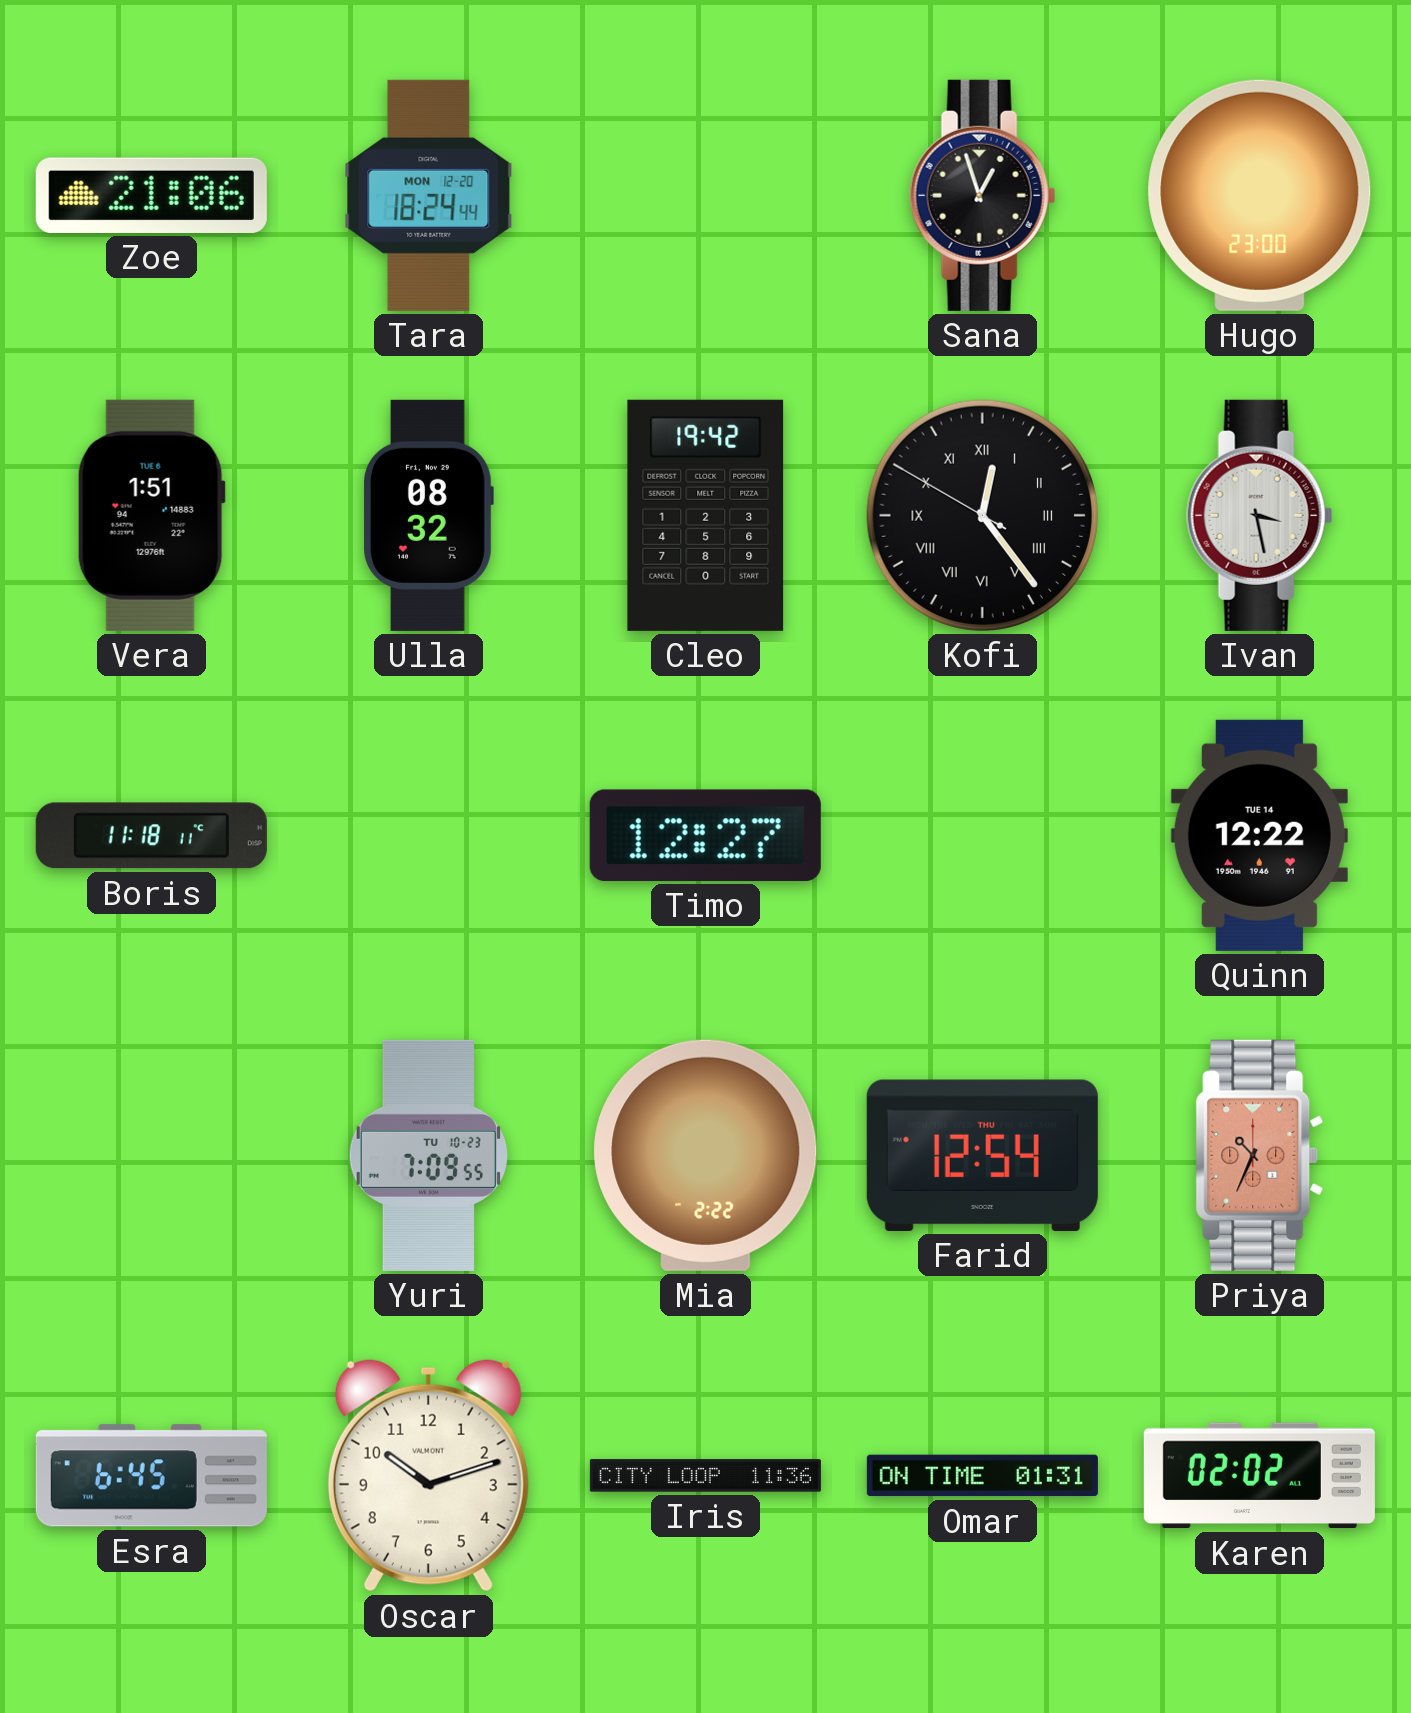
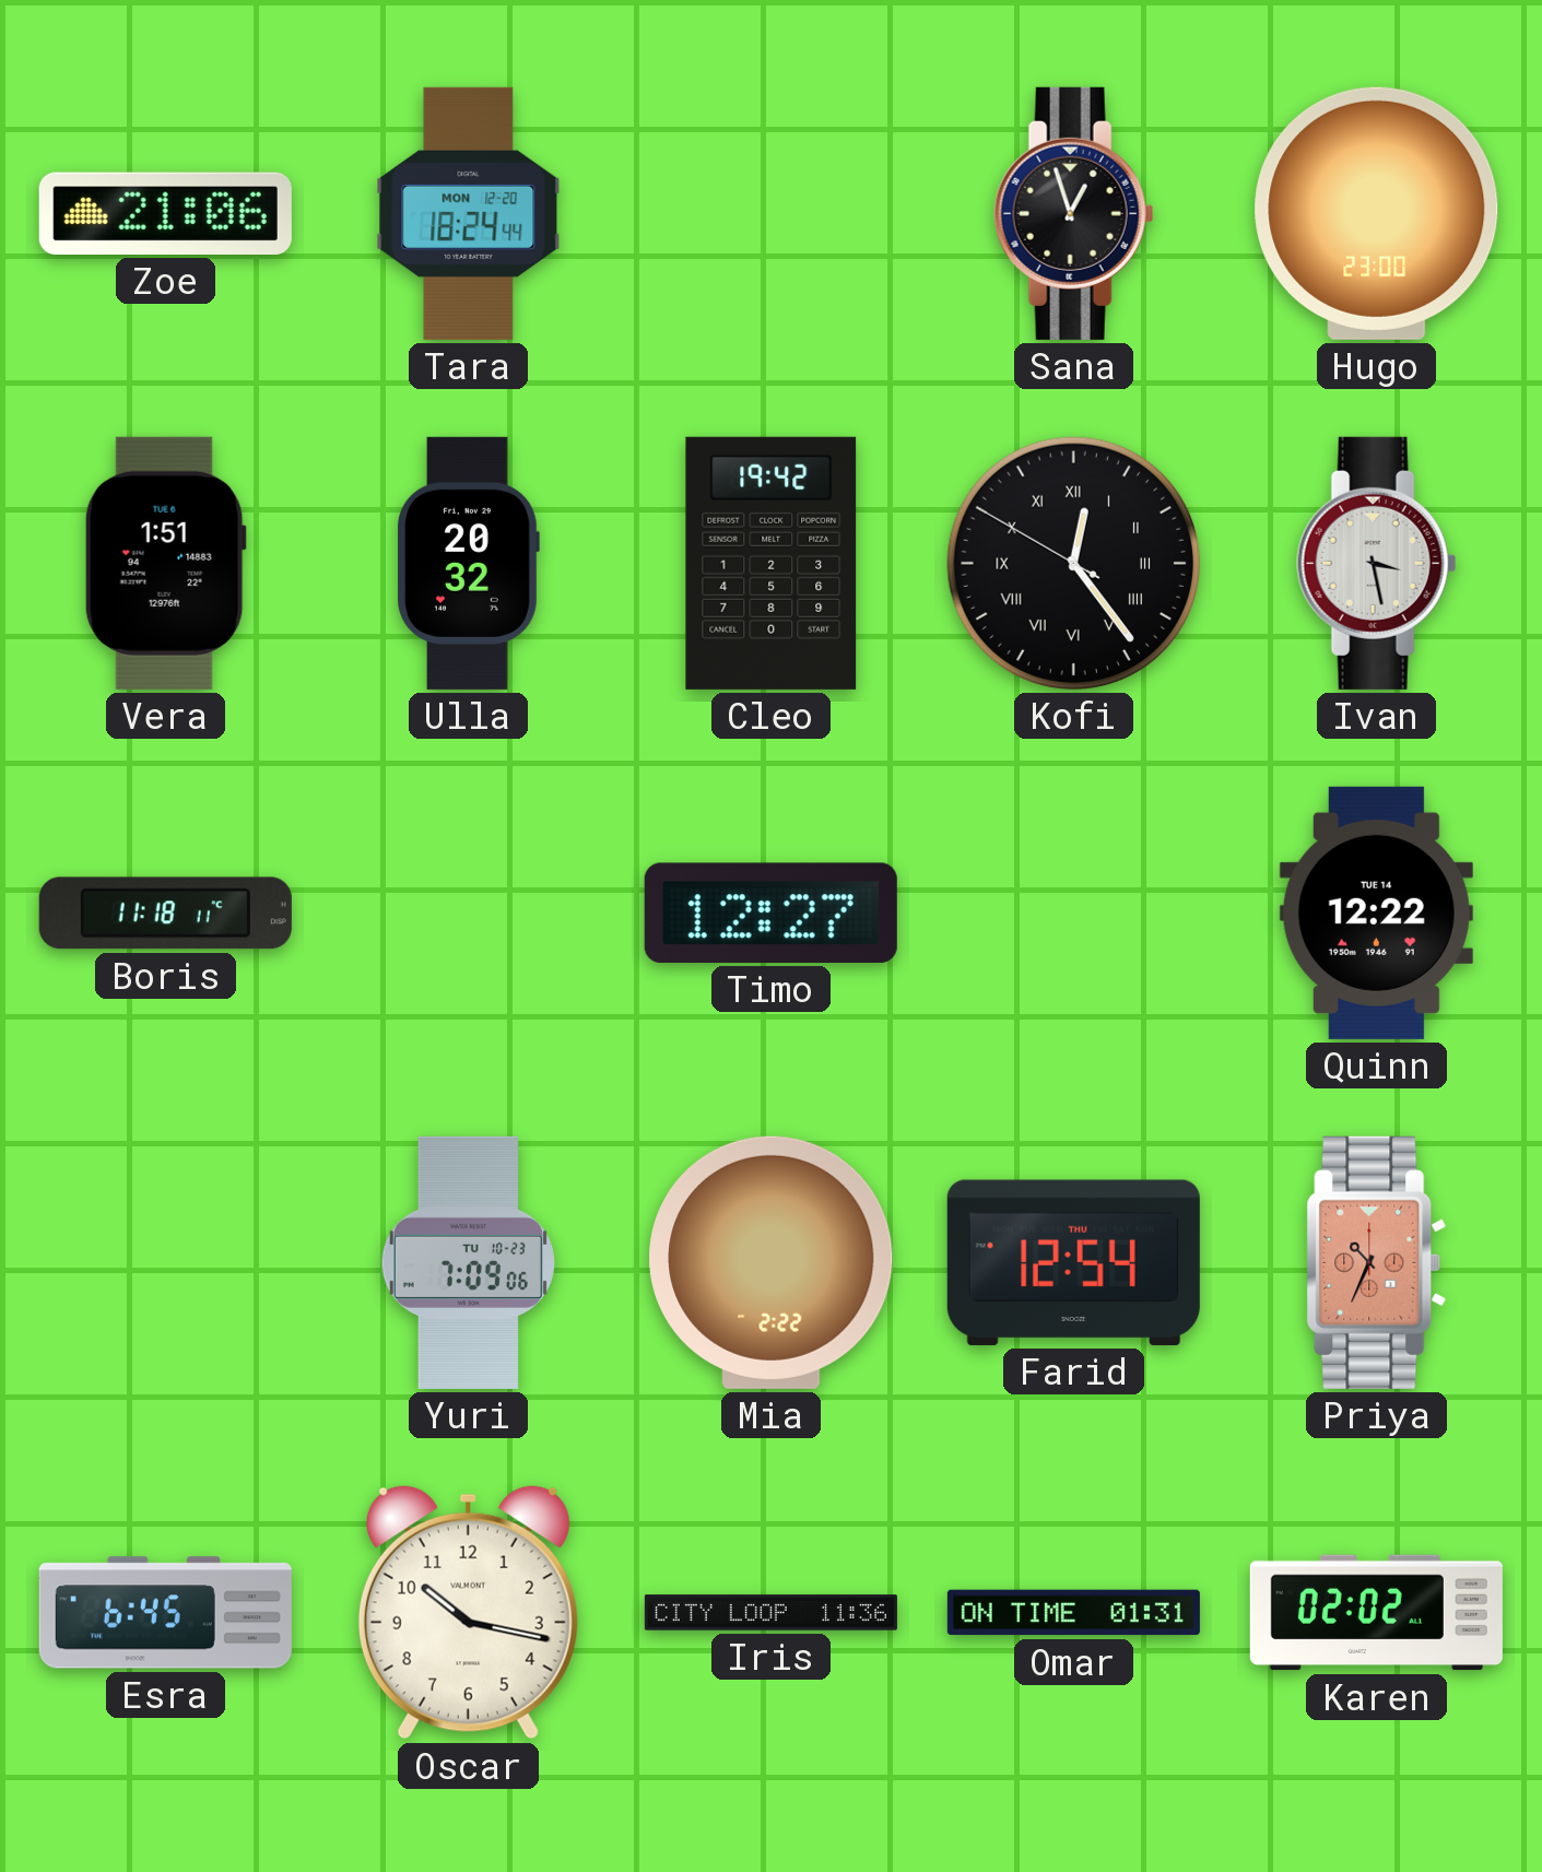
Ulla: 08:32 -> 20:32
Yuri: 7:09:55 -> 7:09:06
Oscar: 10:12 -> 10:17
